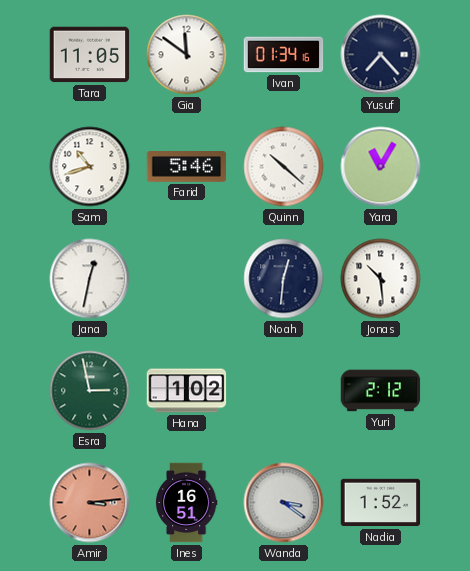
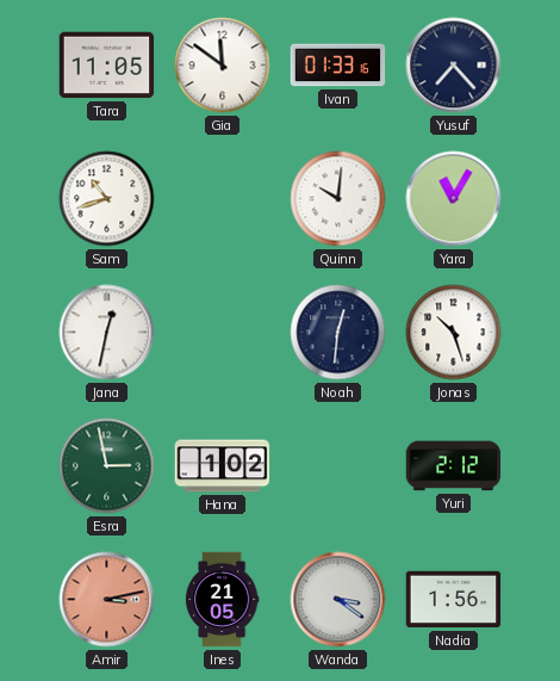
Ivan: 01:34 -> 01:33
Farid: 5:46 -> none
Quinn: 10:22 -> 10:01
Jonas: 10:29 -> 10:27
Amir: 3:14 -> 3:13
Ines: 16:51 -> 21:05
Nadia: 1:52 -> 1:56
